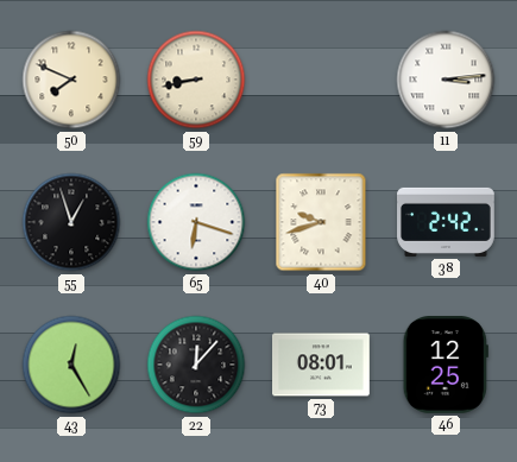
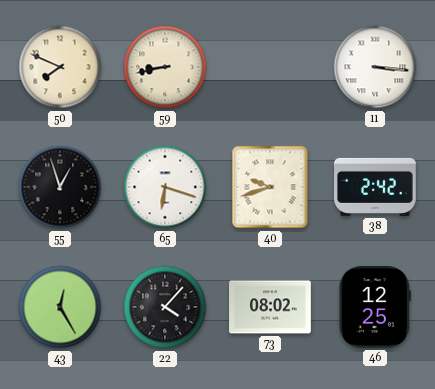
11: 3:14 -> 3:16
22: 12:07 -> 4:07
73: 08:01 -> 08:02
